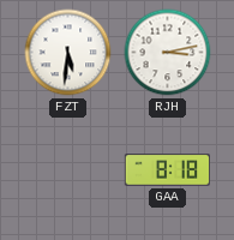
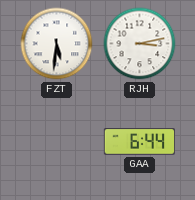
GAA: 8:18 -> 6:44
